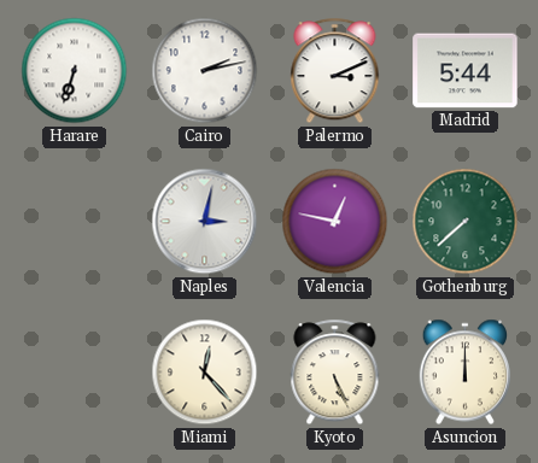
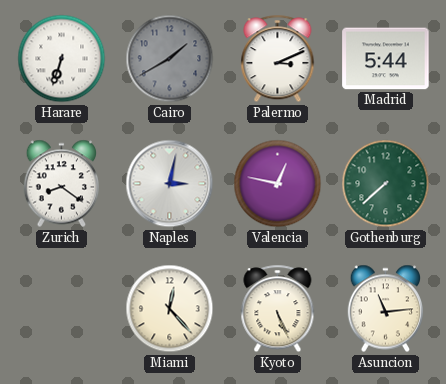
Cairo: 2:13 -> 1:40
Cairo dial: white -> grey
Zurich: none -> 8:21
Asuncion: 12:00 -> 11:14
